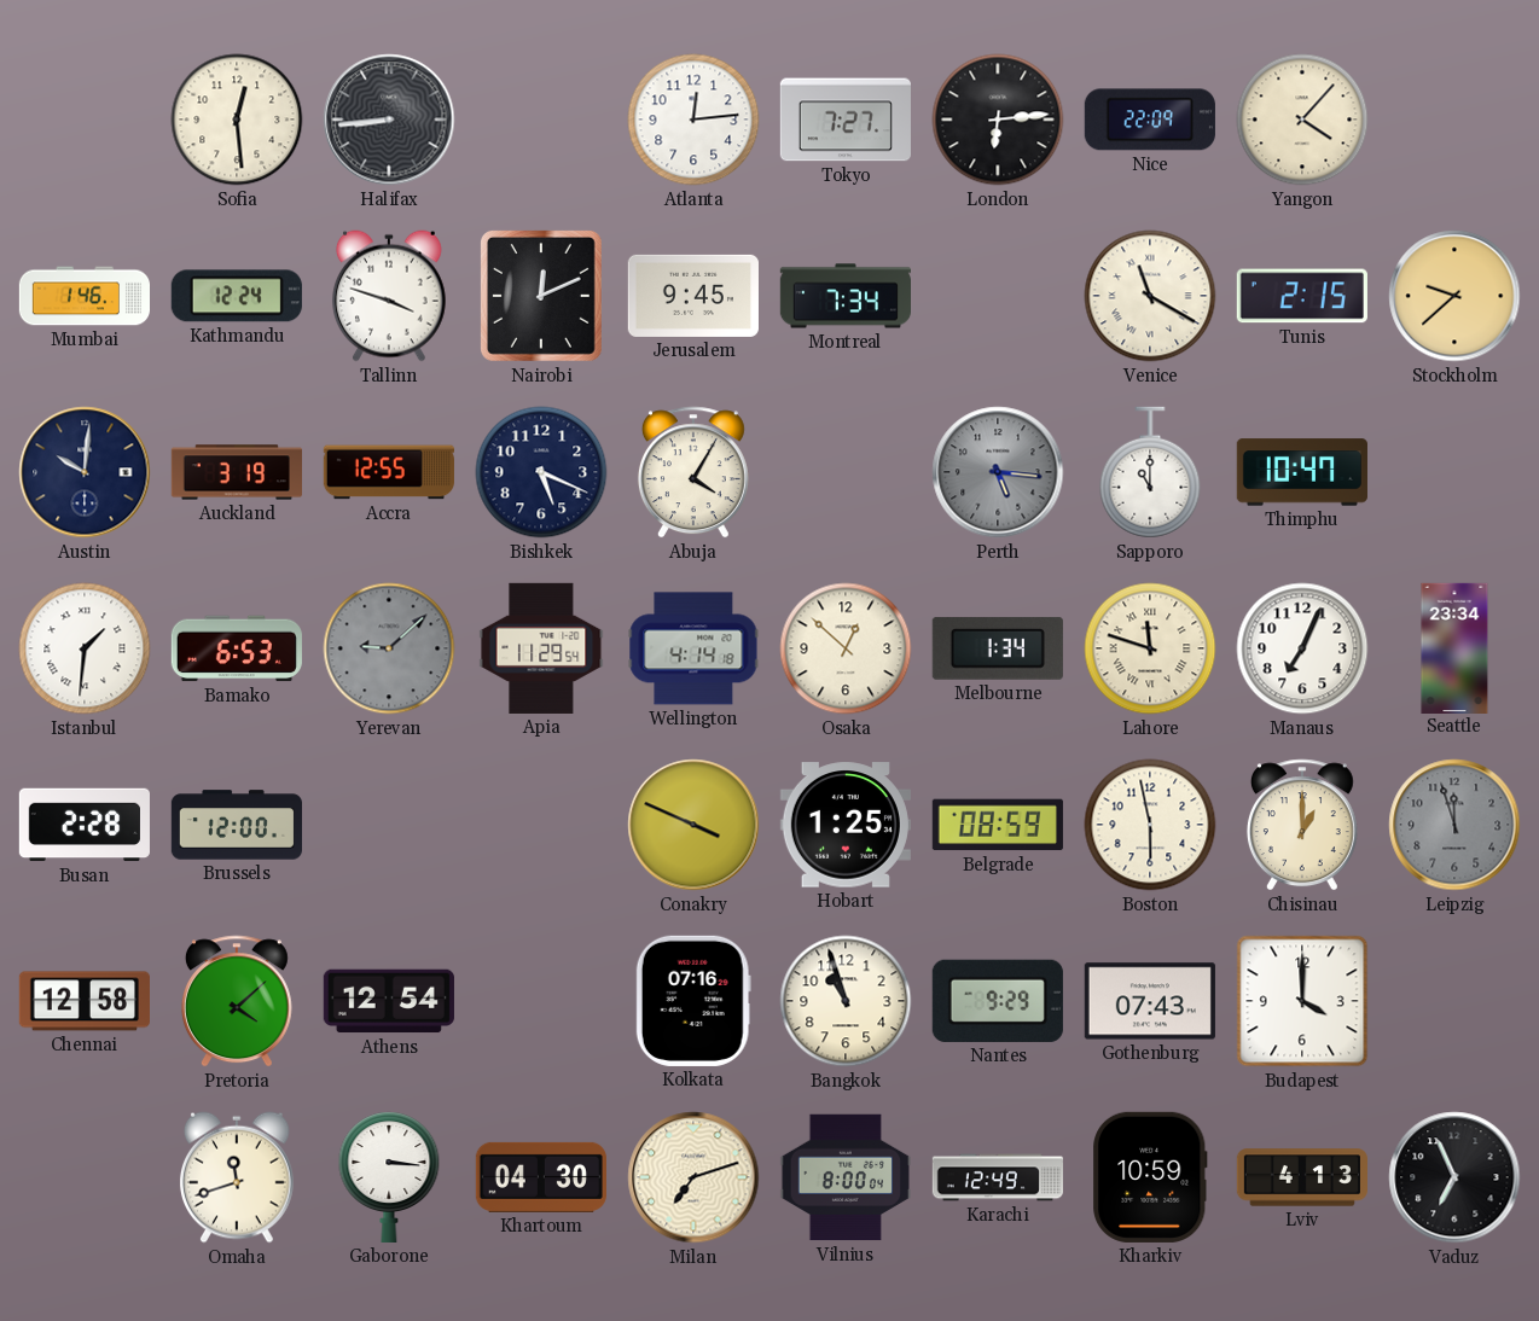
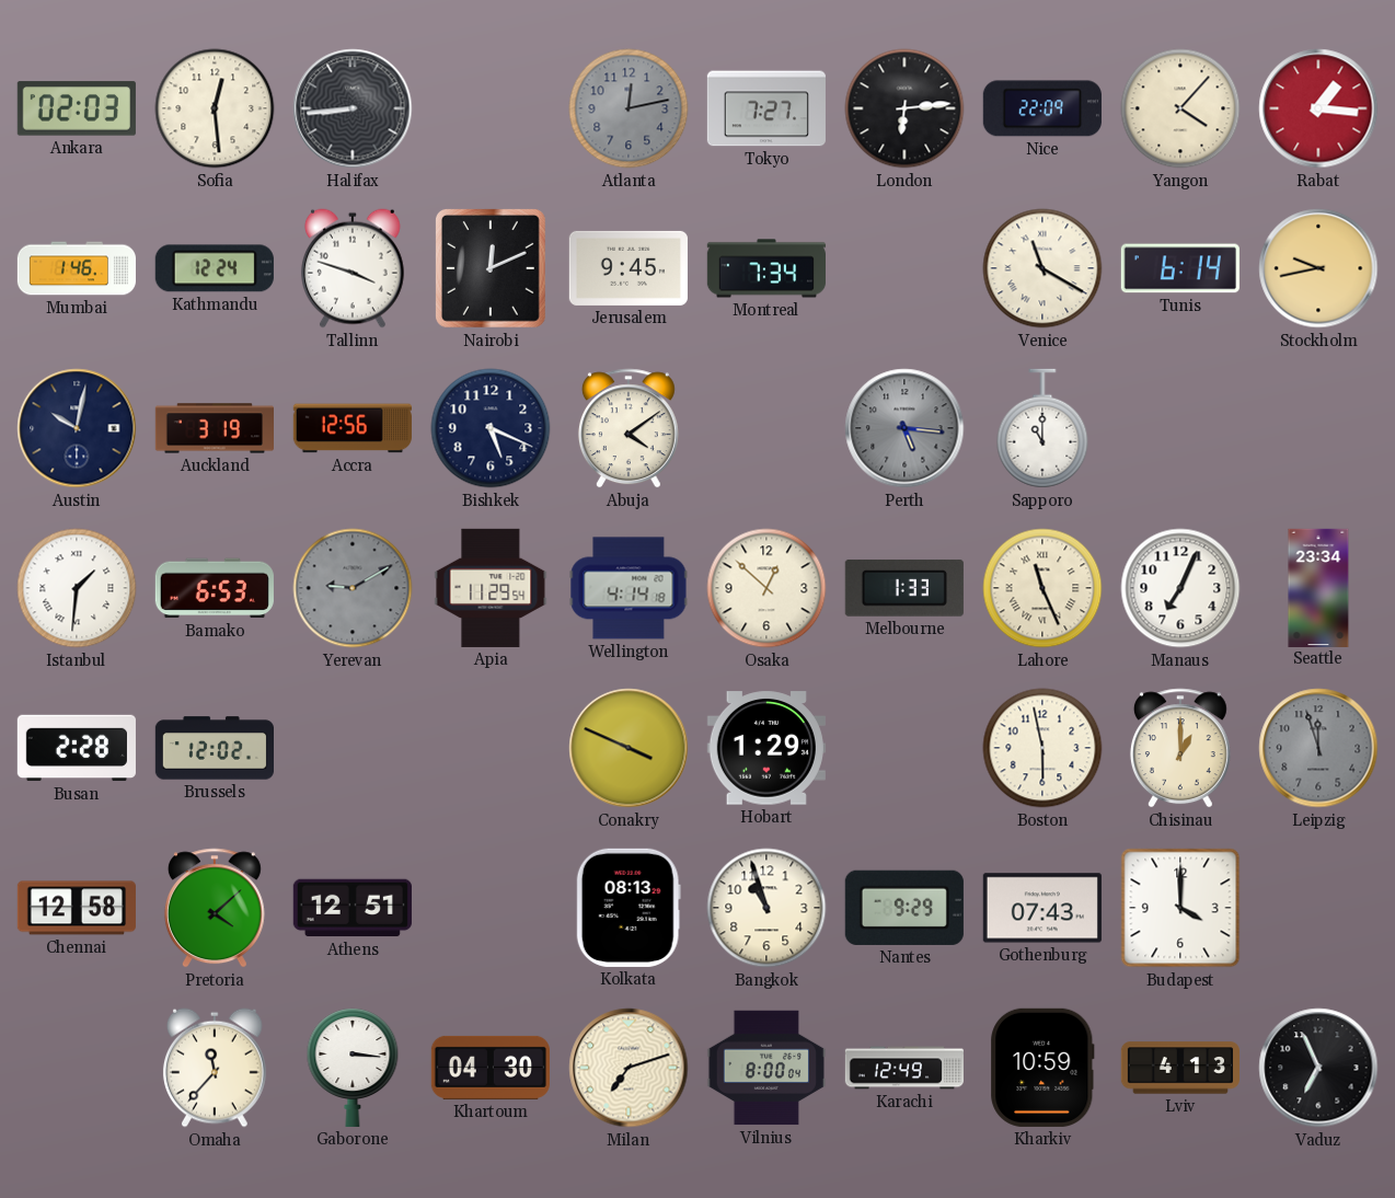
Ankara: none -> 02:03
Atlanta: 12:14 -> 12:13
Atlanta dial: white -> grey
Rabat: none -> 1:16
Tunis: 2:15 -> 6:14
Stockholm: 9:38 -> 9:43
Austin: 10:01 -> 10:02
Accra: 12:55 -> 12:56
Abuja: 4:05 -> 4:09
Thimphu: 10:47 -> none
Yerevan: 9:08 -> 9:10
Melbourne: 1:34 -> 1:33
Lahore: 11:48 -> 11:26
Brussels: 12:00 -> 12:02
Hobart: 1:25 -> 1:29
Belgrade: 08:59 -> none
Athens: 12:54 -> 12:51
Kolkata: 07:16 -> 08:13
Omaha: 11:42 -> 11:37
